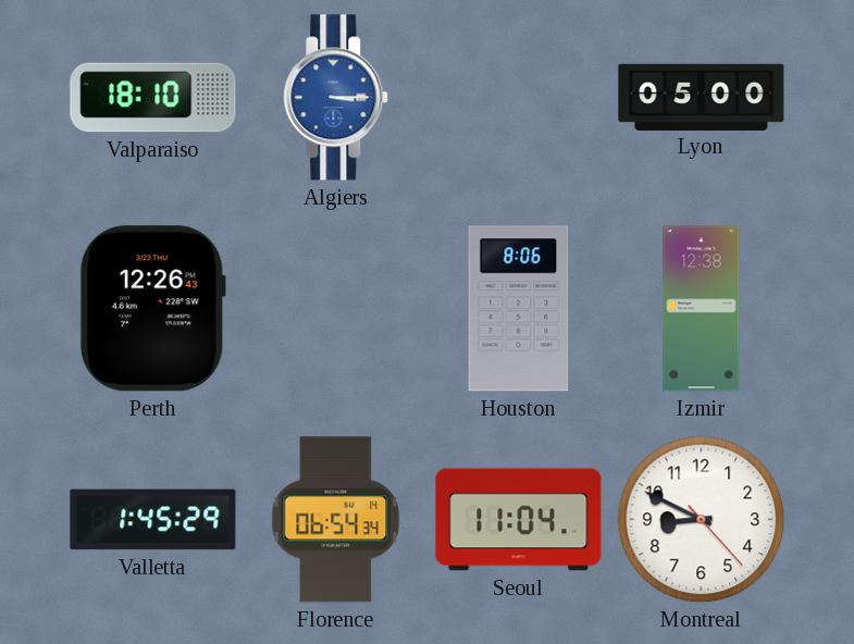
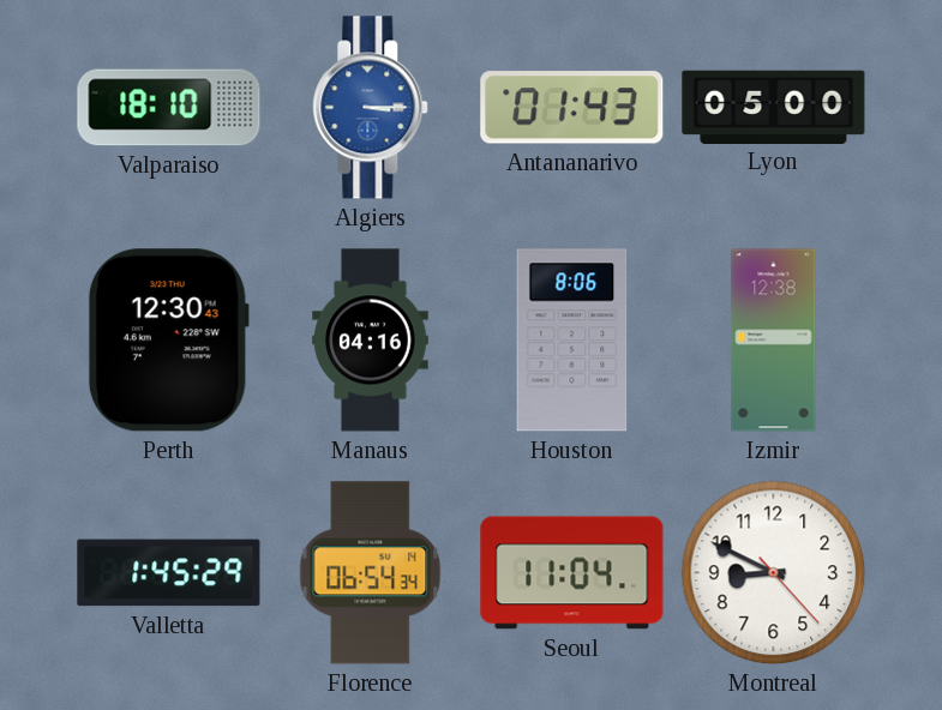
Antananarivo: none -> 01:43
Perth: 12:26 -> 12:30
Manaus: none -> 04:16
